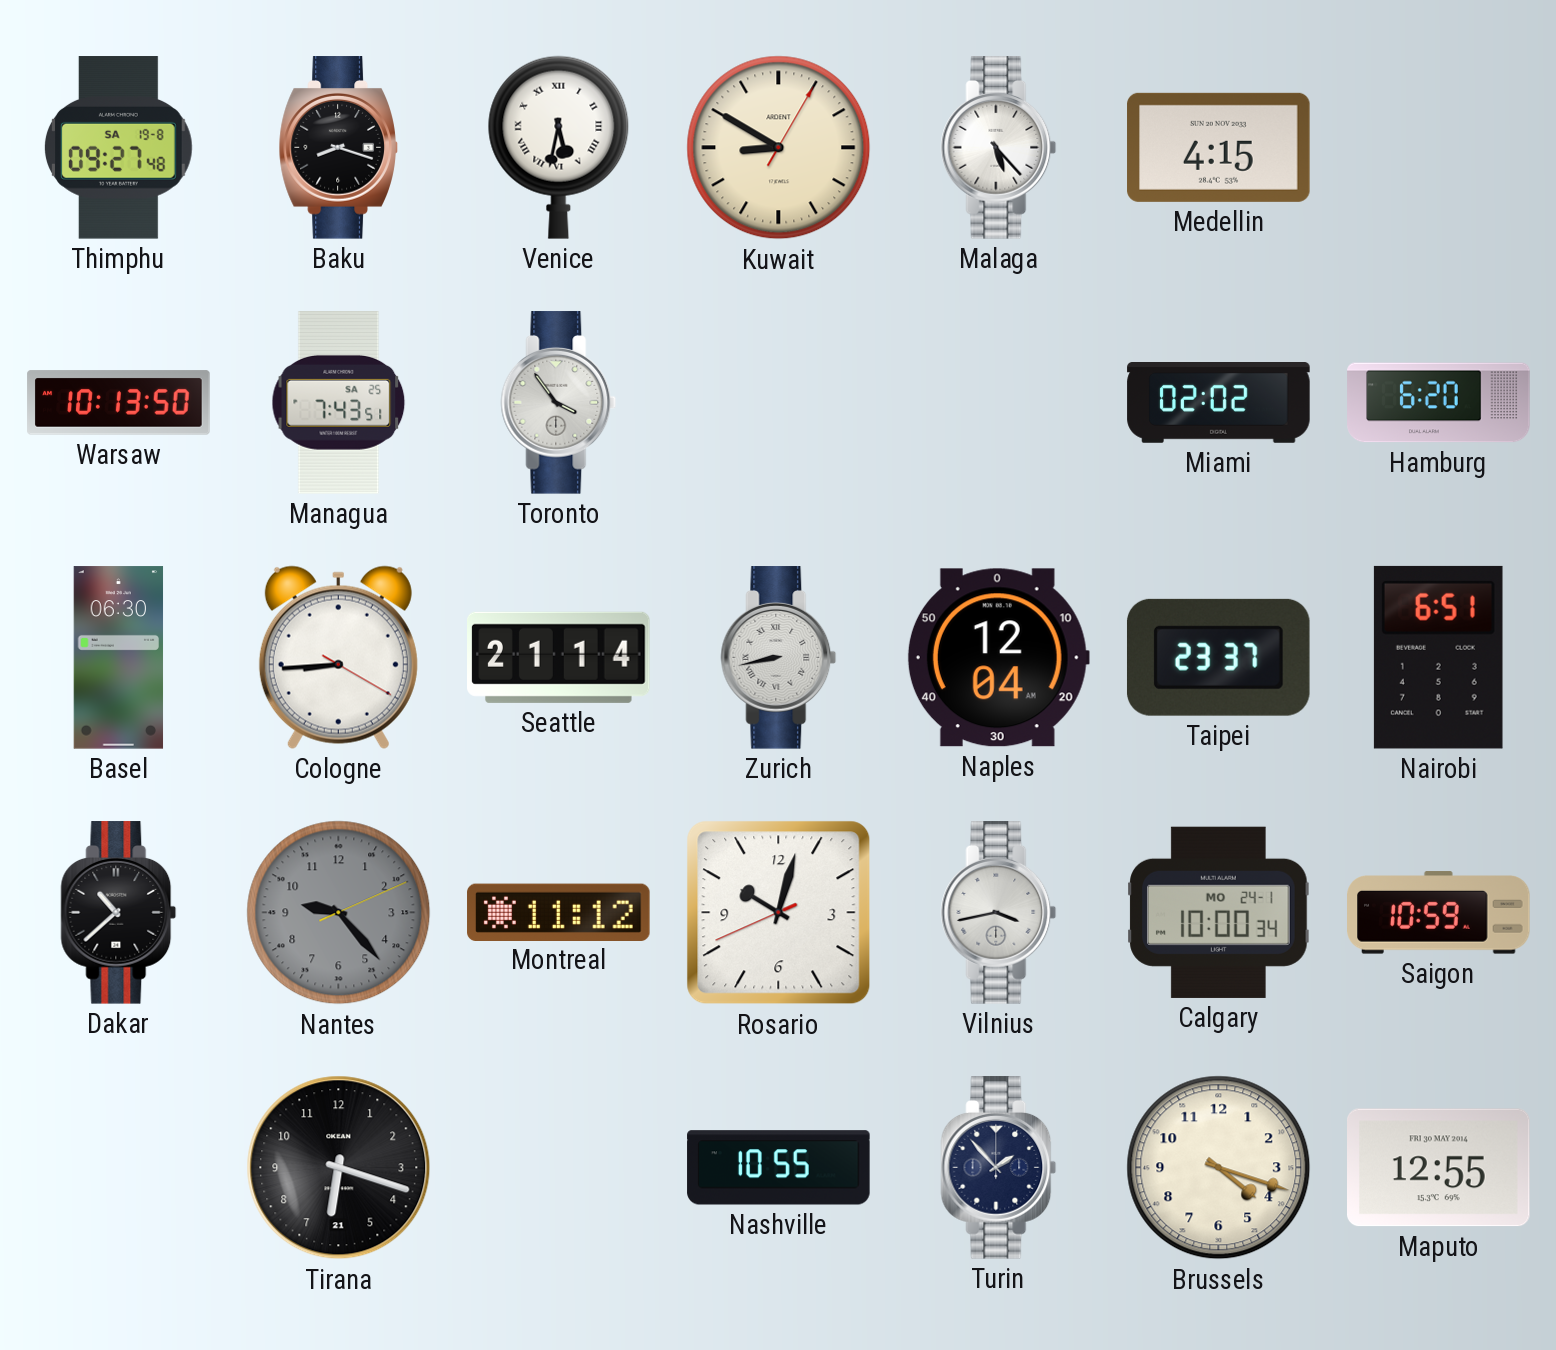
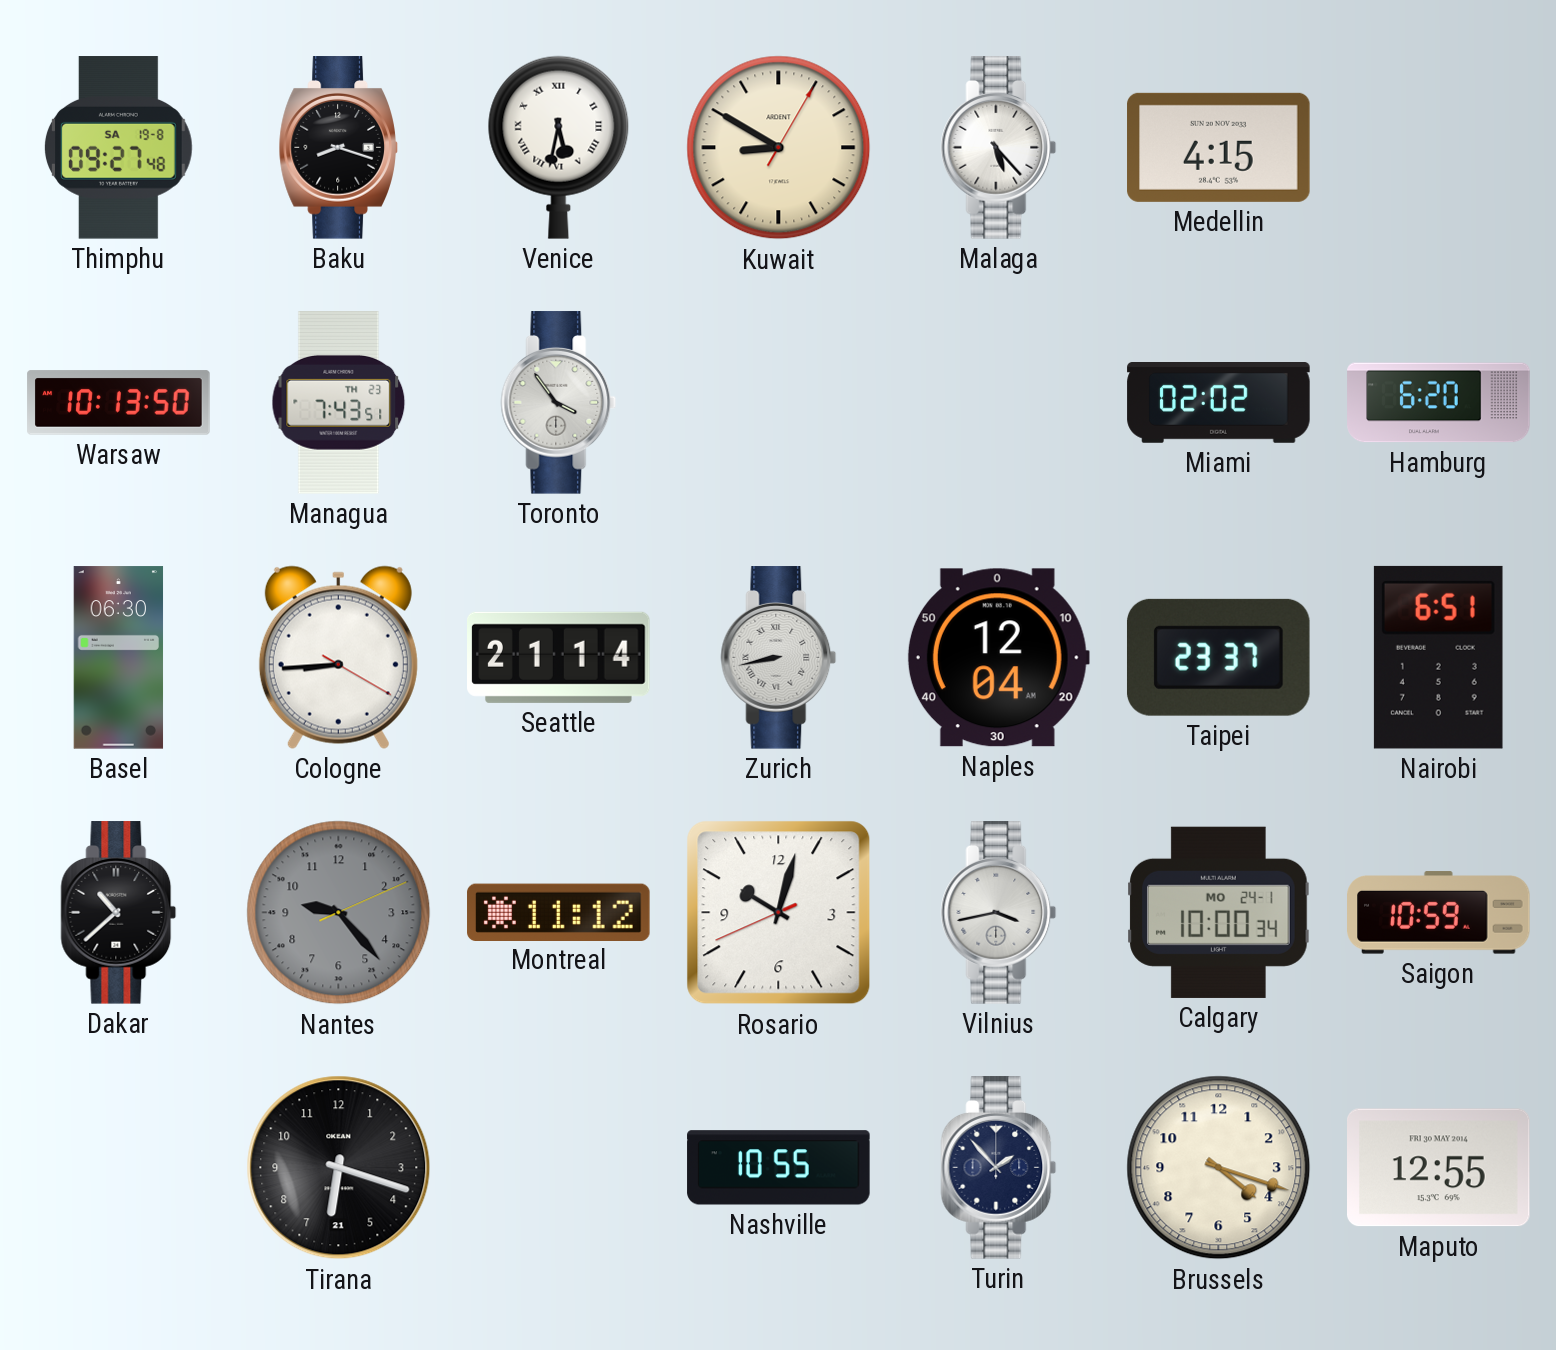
Managua date: SA 25 -> TH 23
